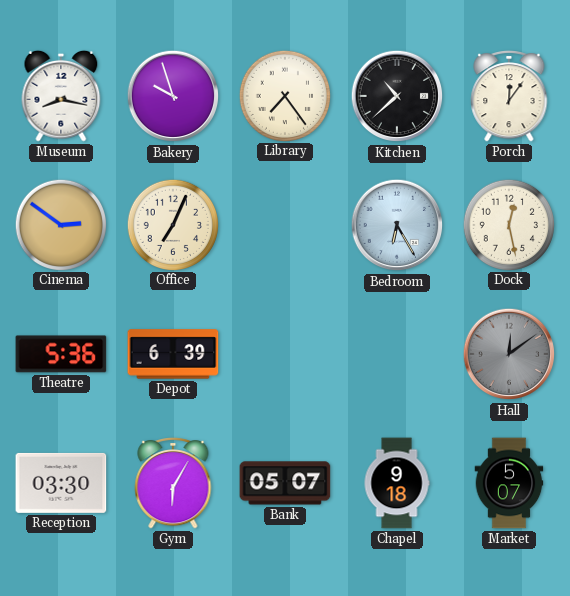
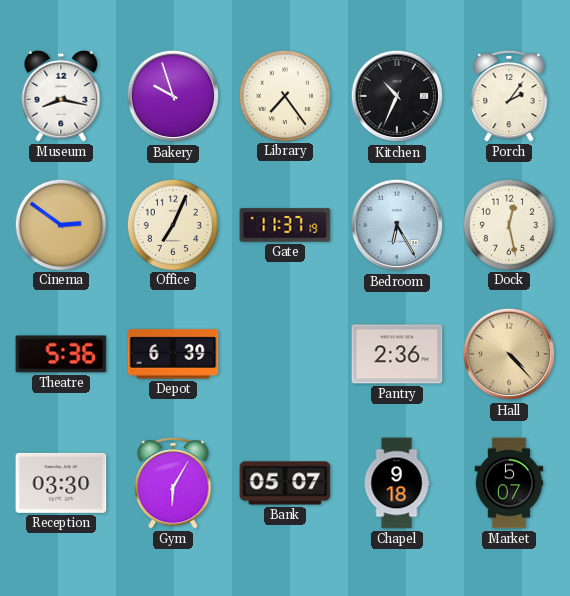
Kitchen: 10:38 -> 10:34
Porch: 12:06 -> 2:06
Gate: none -> 11:37
Pantry: none -> 2:36
Hall: 12:09 -> 4:23
Hall dial: grey -> champagne
